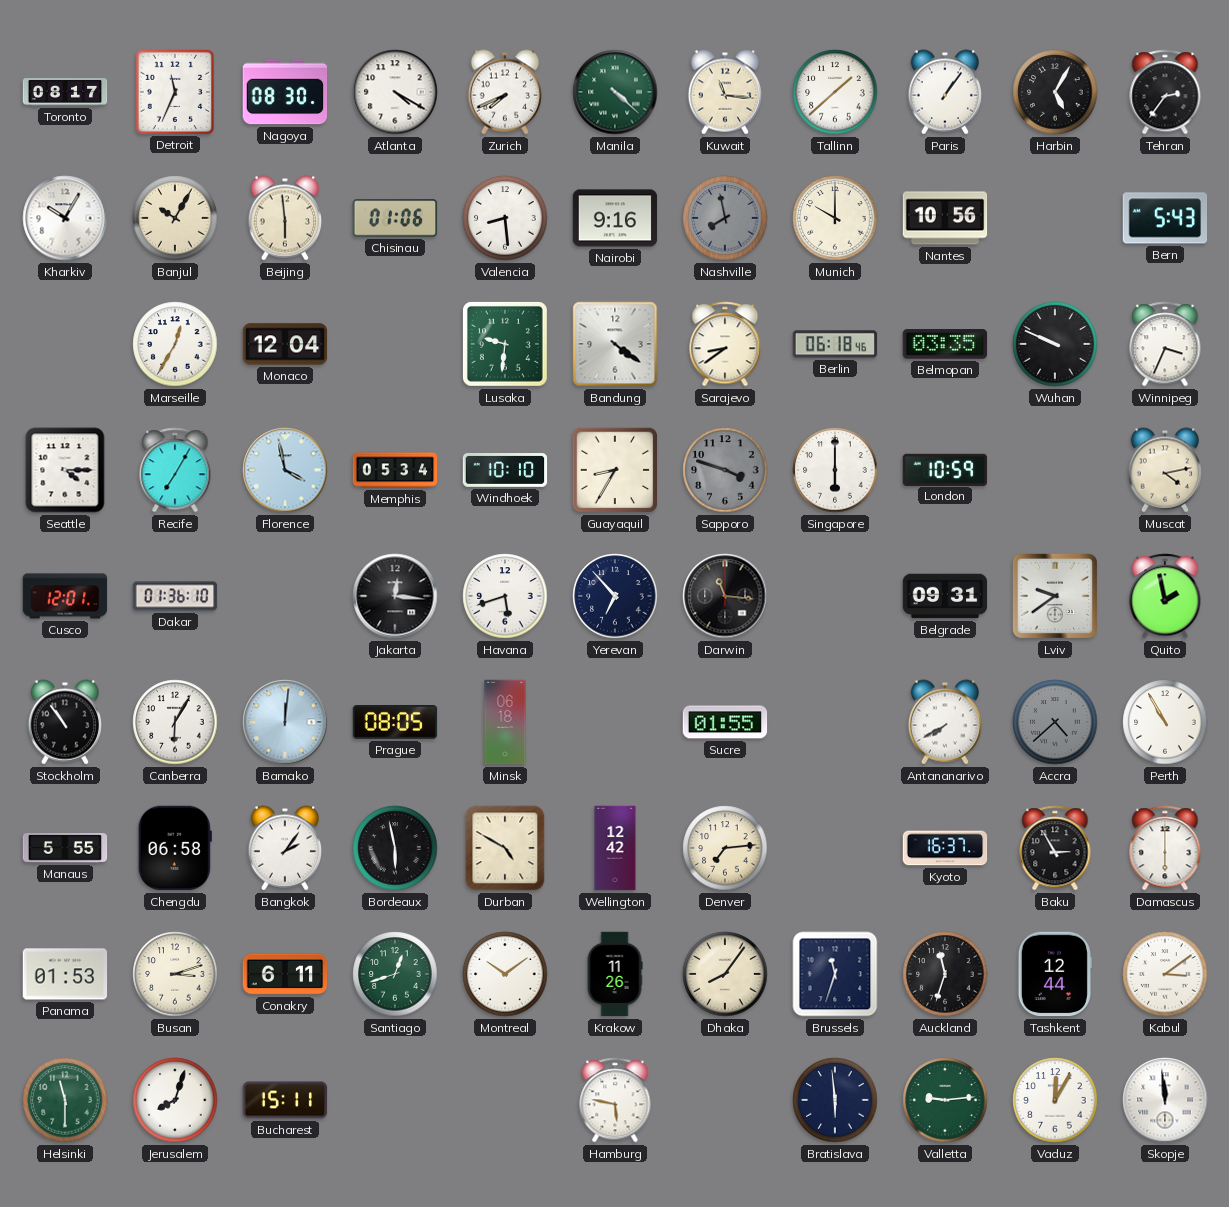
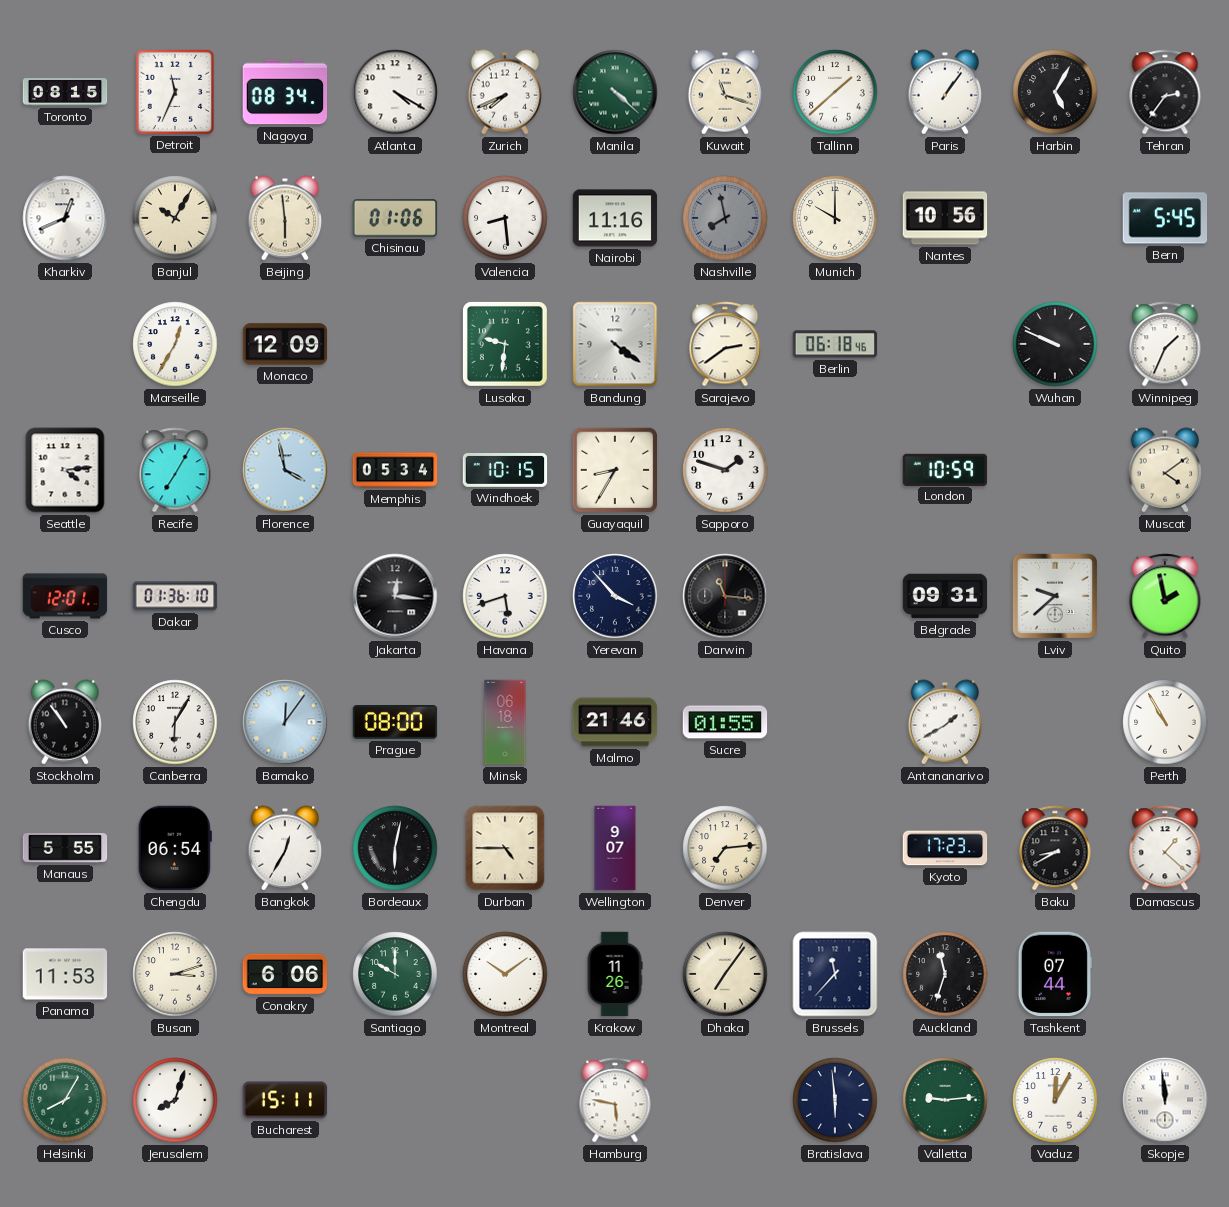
Toronto: 08:17 -> 08:15
Nagoya: 08:30 -> 08:34
Kuwait: 11:16 -> 11:18
Kharkiv: 10:05 -> 12:41
Nairobi: 9:16 -> 11:16
Bern: 5:43 -> 5:45
Monaco: 12:04 -> 12:09
Sarajevo: 8:39 -> 2:39
Belmopan: 03:35 -> none
Winnipeg: 3:34 -> 1:34
Seattle: 4:15 -> 4:14
Windhoek: 10:10 -> 10:15
Sapporo: 3:48 -> 1:48
Sapporo dial: grey -> white
Singapore: 6:00 -> none
Muscat: 4:13 -> 4:09
Yerevan: 6:53 -> 3:53
Lviv: 9:39 -> 9:38
Bamako: 12:01 -> 12:06
Prague: 08:05 -> 08:00
Malmo: none -> 21:46
Antananarivo: 7:40 -> 1:40
Accra: 4:38 -> none
Chengdu: 06:58 -> 06:54
Bangkok: 2:06 -> 12:35
Bordeaux: 5:58 -> 6:02
Durban: 4:50 -> 4:45
Wellington: 12:42 -> 9:07
Kyoto: 16:37 -> 17:23
Baku: 2:55 -> 8:40
Damascus: 6:00 -> 1:22
Panama: 01:53 -> 11:53
Conakry: 6:11 -> 6:06
Santiago: 12:42 -> 10:00
Dhaka: 8:06 -> 7:06
Brussels: 11:33 -> 11:37
Tashkent: 12:44 -> 07:44
Kabul: 3:09 -> none
Helsinki: 11:30 -> 8:05
